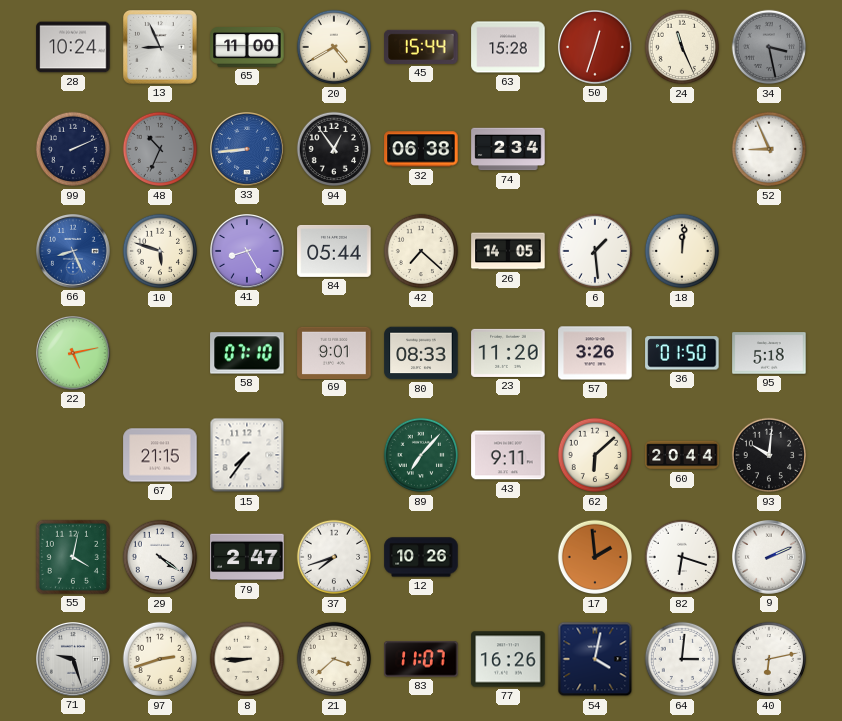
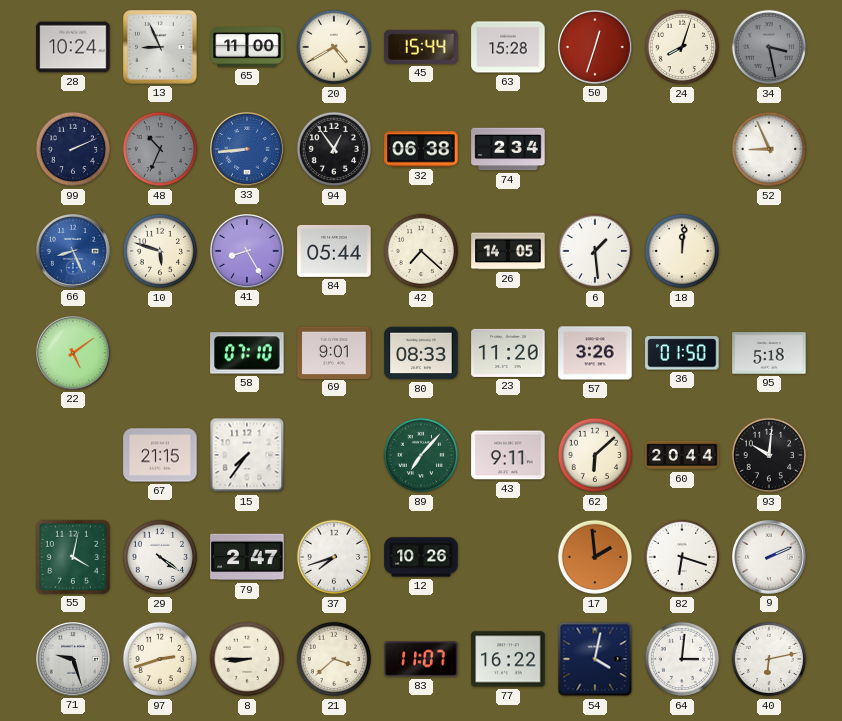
24: 11:26 -> 8:03
22: 5:13 -> 5:09
77: 16:26 -> 16:22
